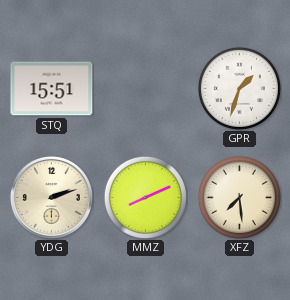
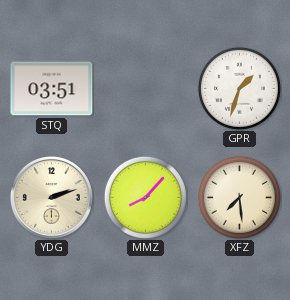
STQ: 15:51 -> 03:51
MMZ: 8:11 -> 8:07
